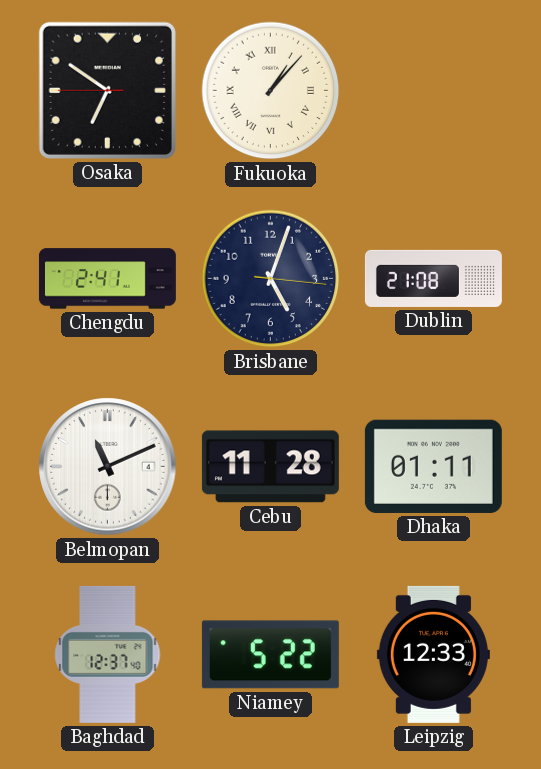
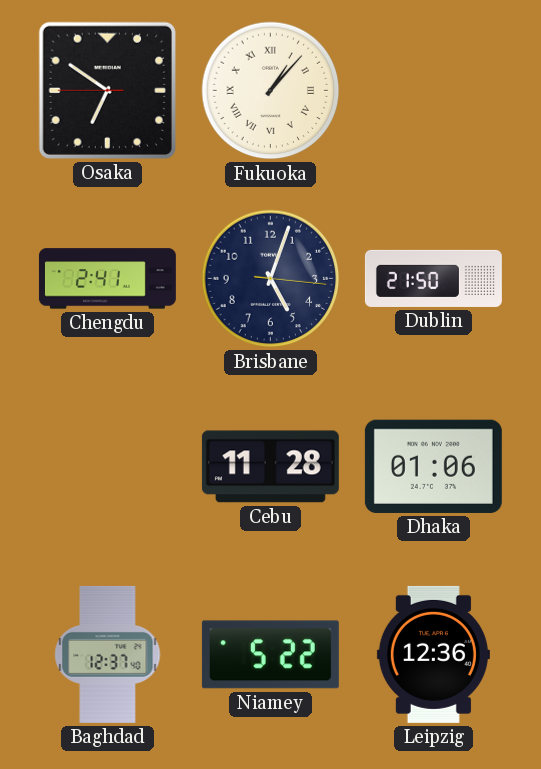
Dublin: 21:08 -> 21:50
Belmopan: 11:11 -> none
Dhaka: 01:11 -> 01:06
Leipzig: 12:33 -> 12:36
